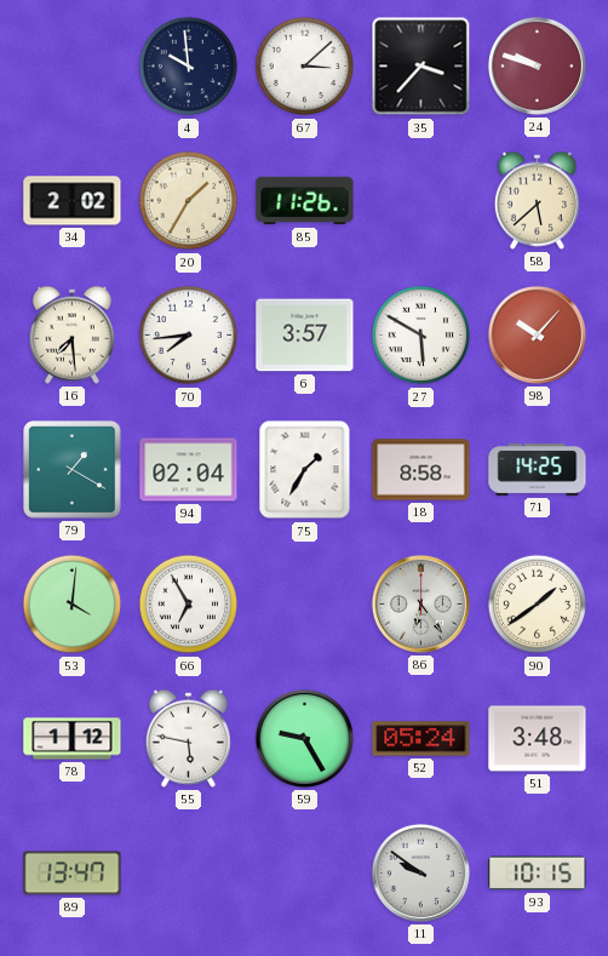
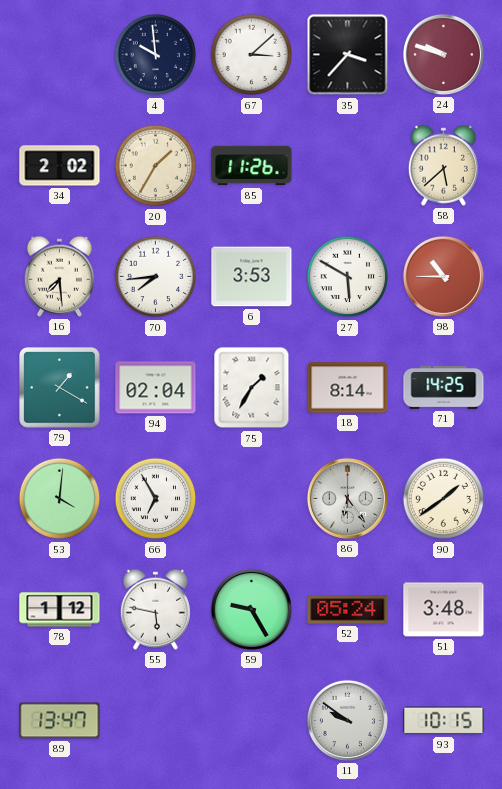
6: 3:57 -> 3:53
98: 10:07 -> 10:45
18: 8:58 -> 8:14
